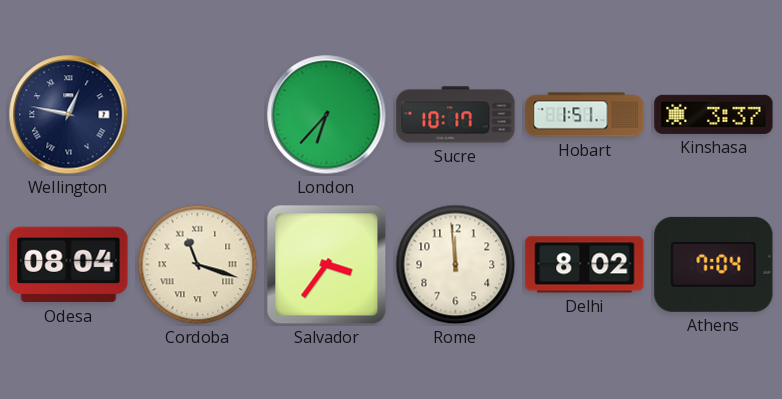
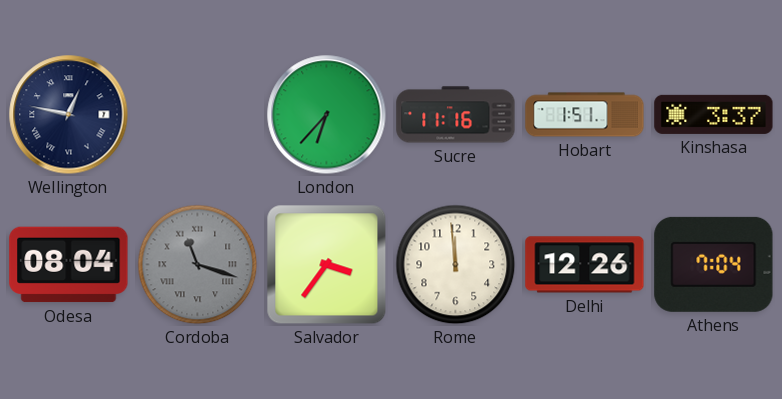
Sucre: 10:17 -> 11:16
Cordoba dial: cream -> grey
Delhi: 8:02 -> 12:26
